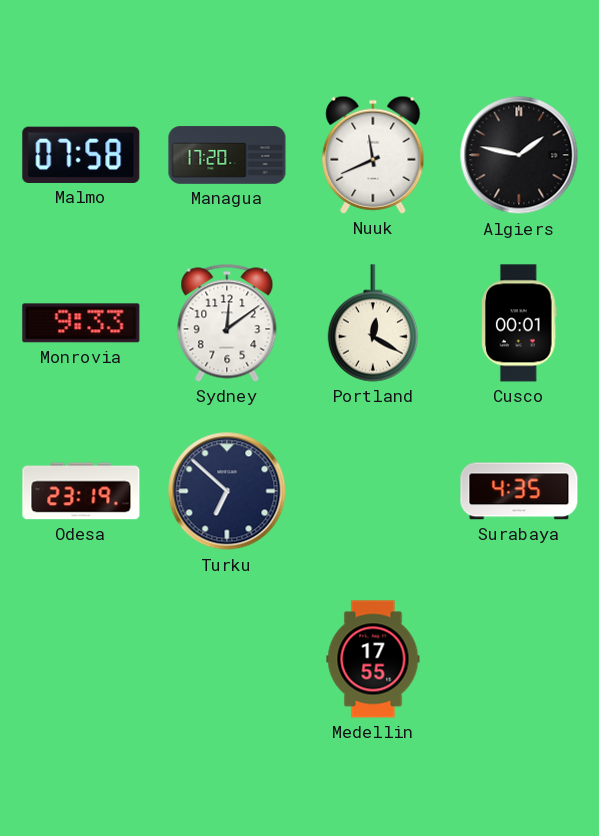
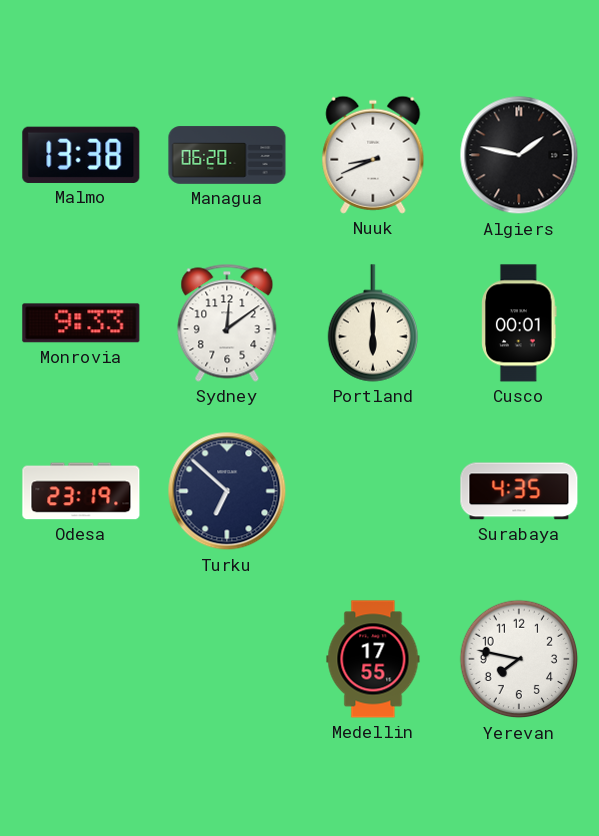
Malmo: 07:58 -> 13:38
Managua: 17:20 -> 06:20
Nuuk: 11:41 -> 8:41
Portland: 12:20 -> 6:00
Yerevan: none -> 7:47
